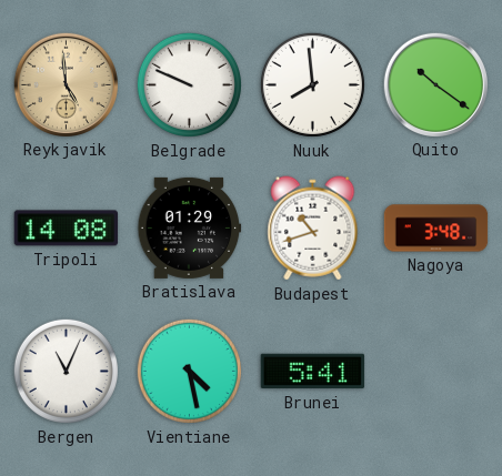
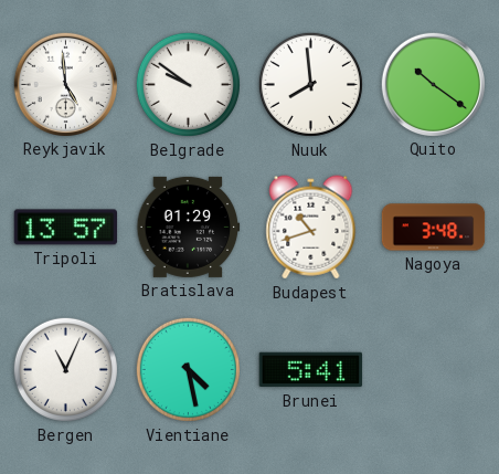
Reykjavik dial: champagne -> white
Belgrade: 9:49 -> 9:51
Tripoli: 14:08 -> 13:57
